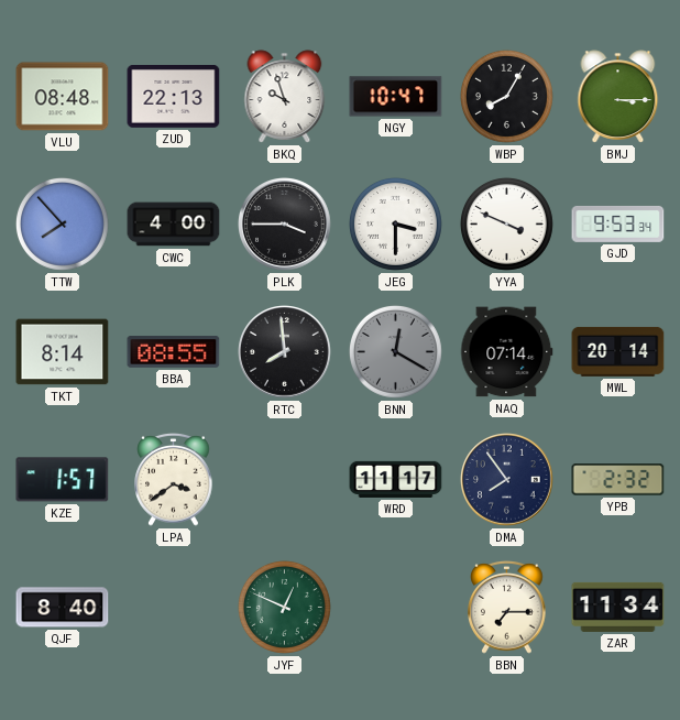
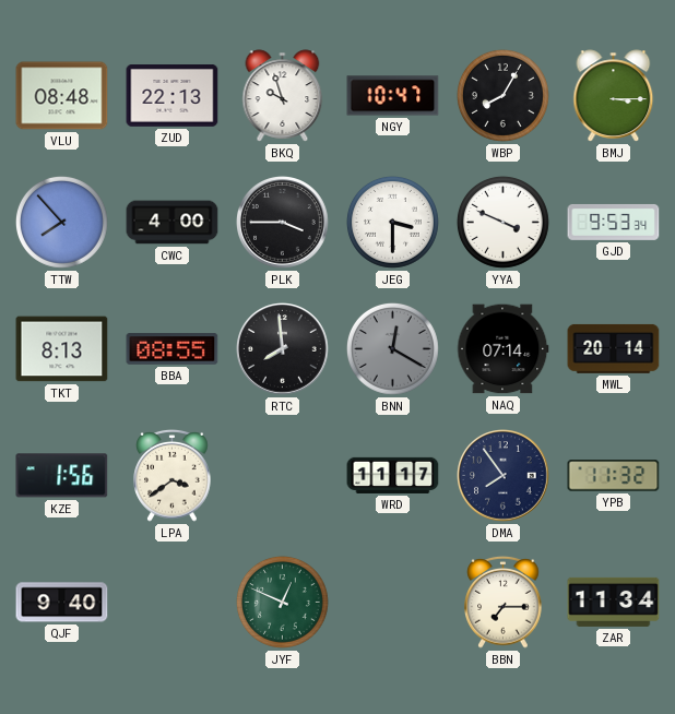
TKT: 8:14 -> 8:13
KZE: 1:57 -> 1:56
YPB: 2:32 -> 11:32
QJF: 8:40 -> 9:40
